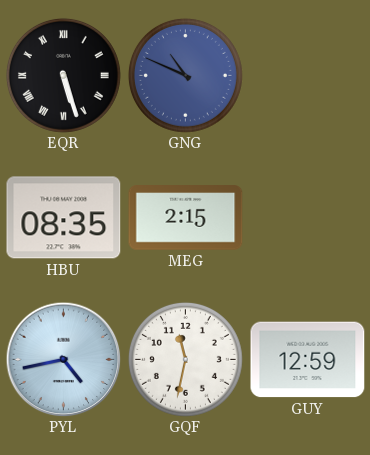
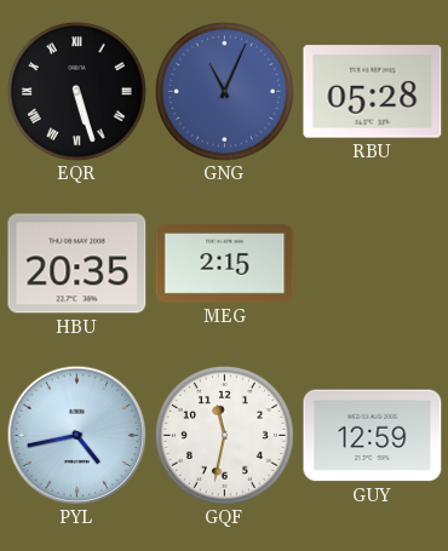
GNG: 10:49 -> 11:04
RBU: none -> 05:28
HBU: 08:35 -> 20:35
